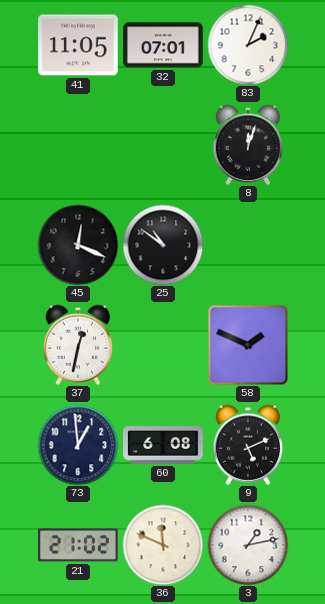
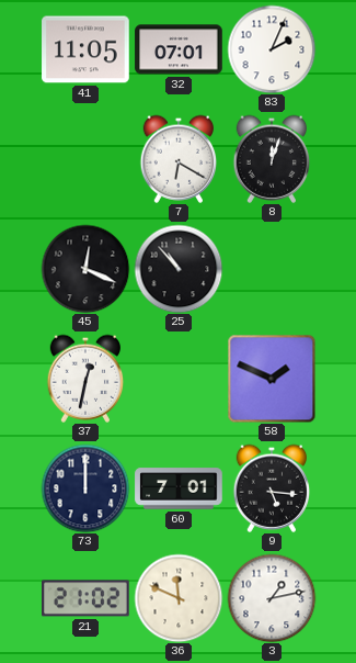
7: none -> 6:20
25: 10:51 -> 10:53
73: 12:59 -> 12:00
60: 6:08 -> 7:01
9: 5:11 -> 5:16
